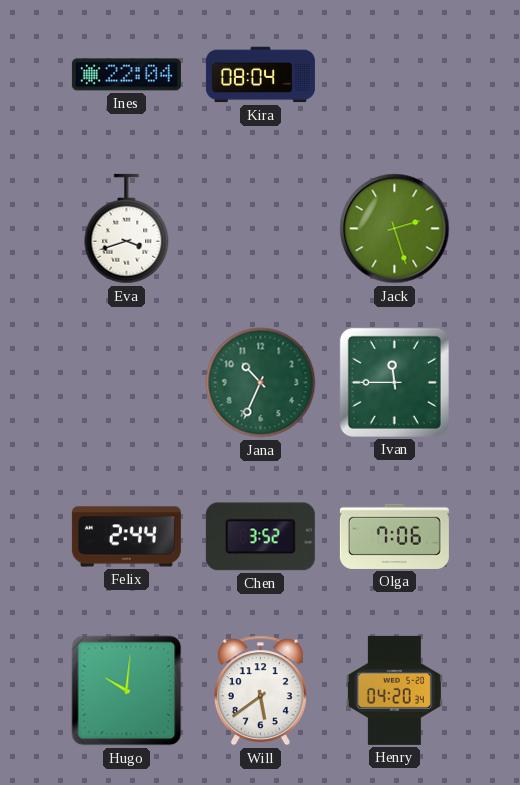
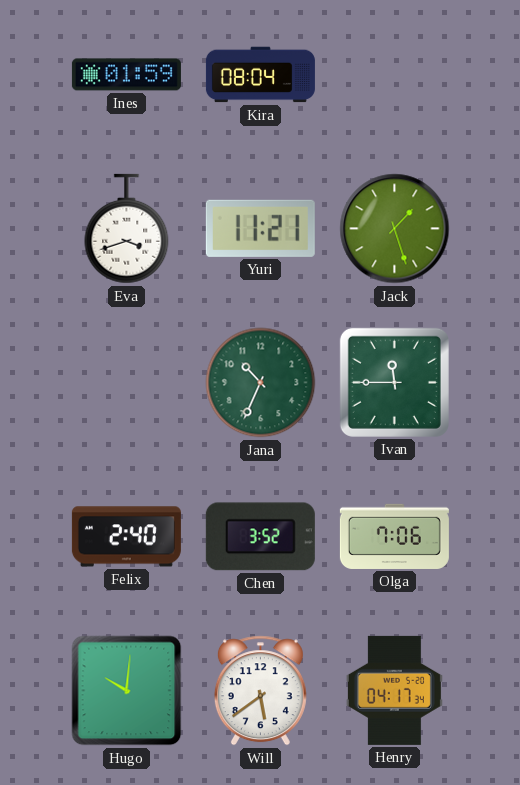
Ines: 22:04 -> 01:59
Yuri: none -> 11:21
Jack: 2:27 -> 1:27
Felix: 2:44 -> 2:40
Henry: 04:20 -> 04:17
